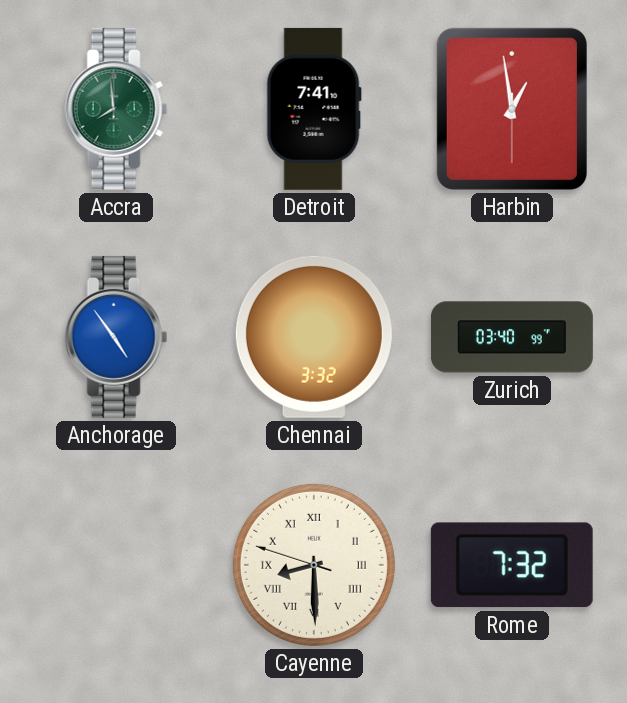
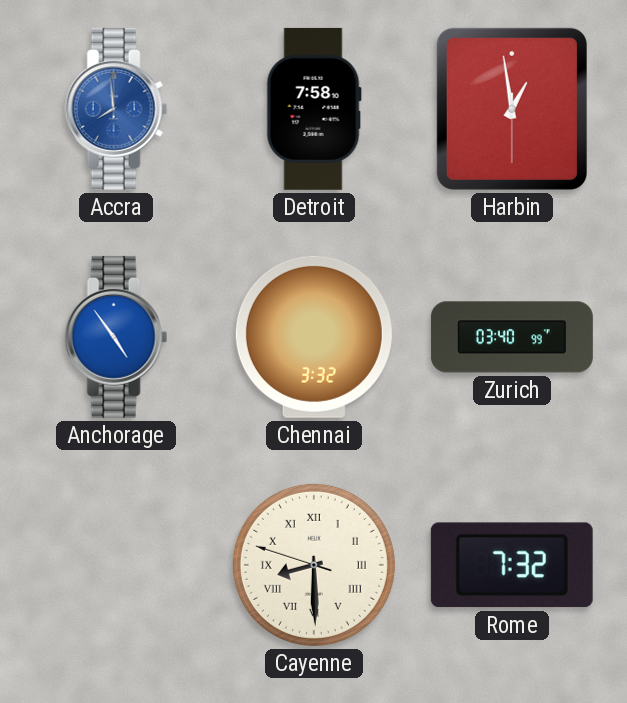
Accra dial: green -> blue
Detroit: 7:41 -> 7:58
